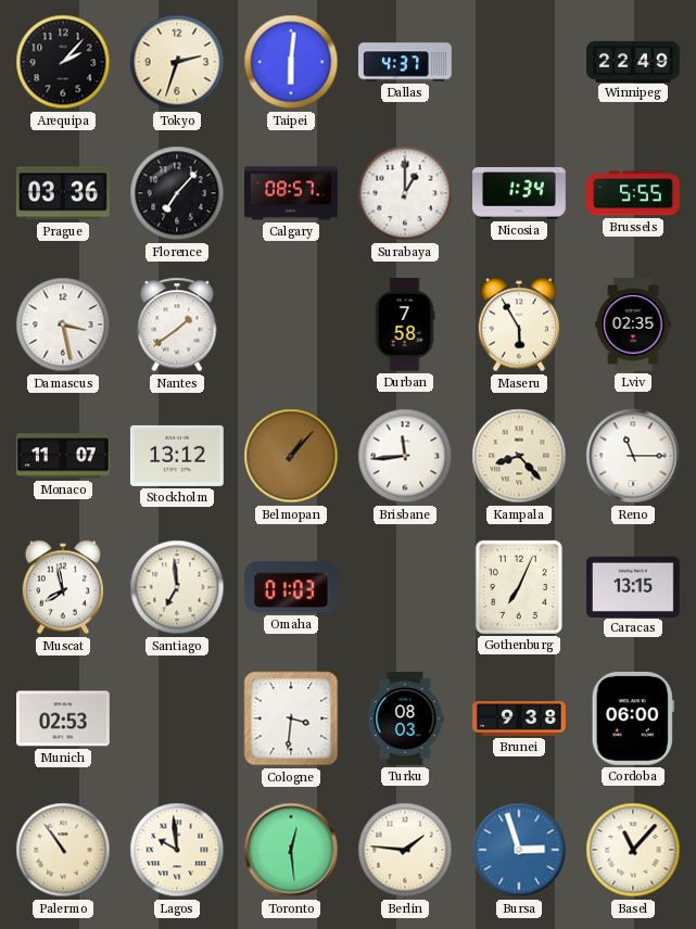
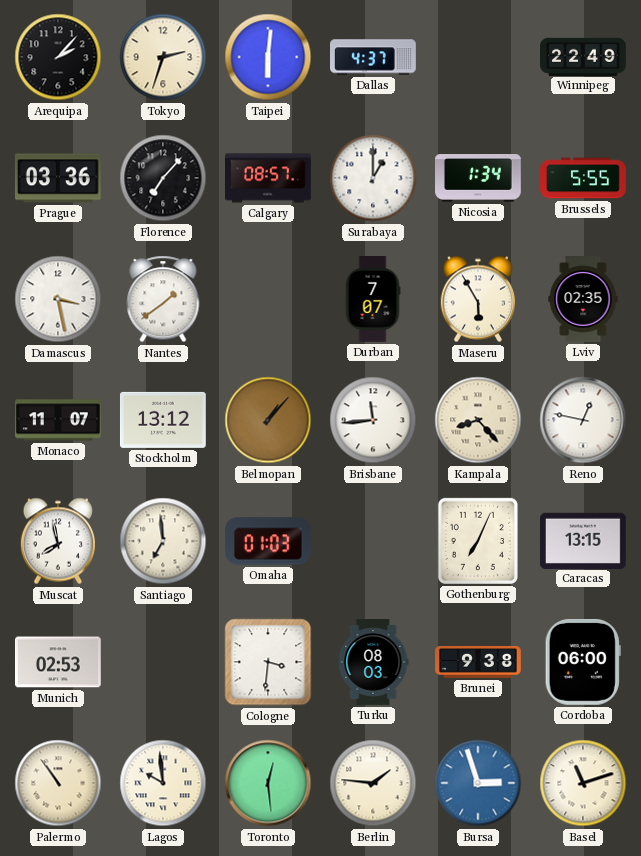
Durban: 7:58 -> 7:07
Reno: 11:15 -> 12:47
Basel: 11:07 -> 11:12
